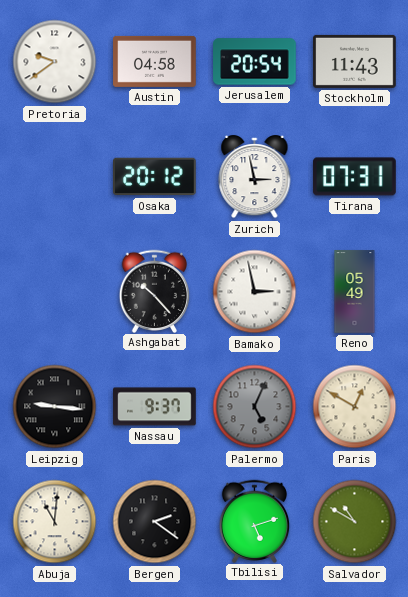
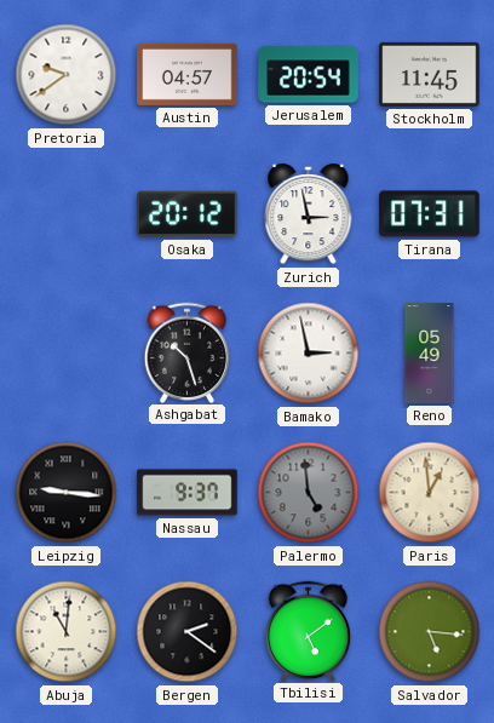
Austin: 04:58 -> 04:57
Stockholm: 11:43 -> 11:45
Ashgabat: 10:23 -> 10:27
Palermo: 5:04 -> 4:59
Paris: 12:50 -> 12:59
Tbilisi: 5:12 -> 5:09
Salvador: 10:50 -> 5:16
